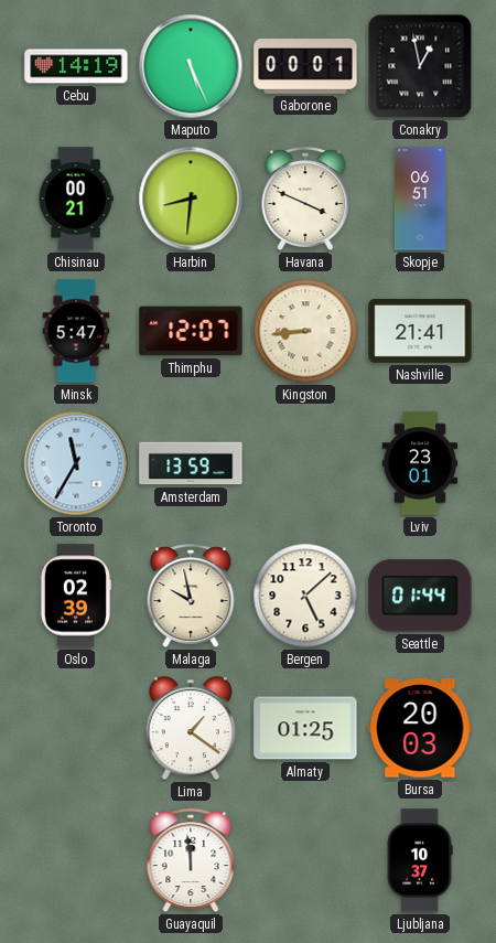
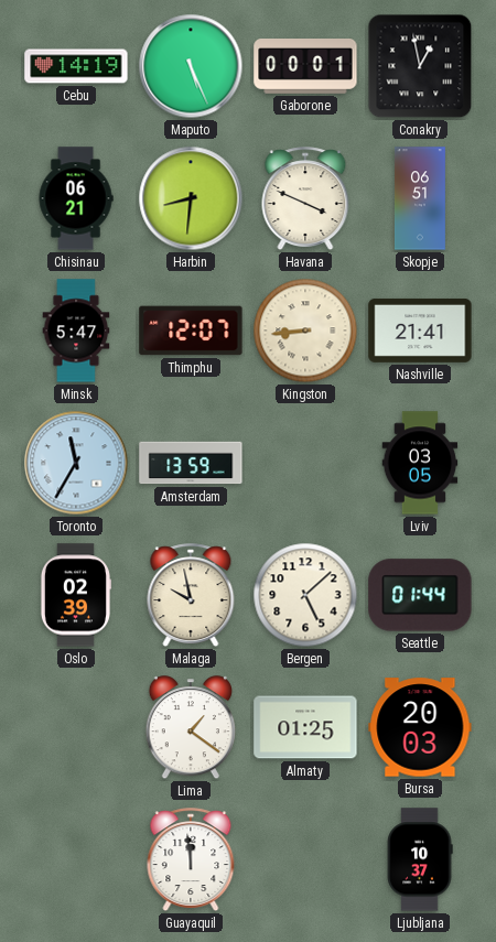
Chisinau: 00:21 -> 06:21
Lviv: 23:01 -> 03:05
